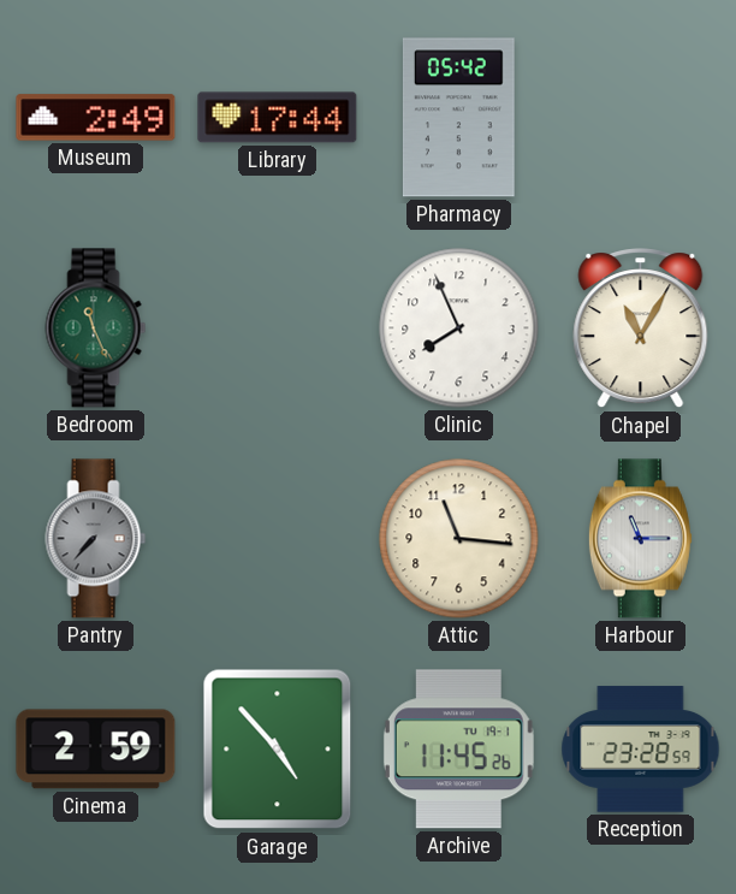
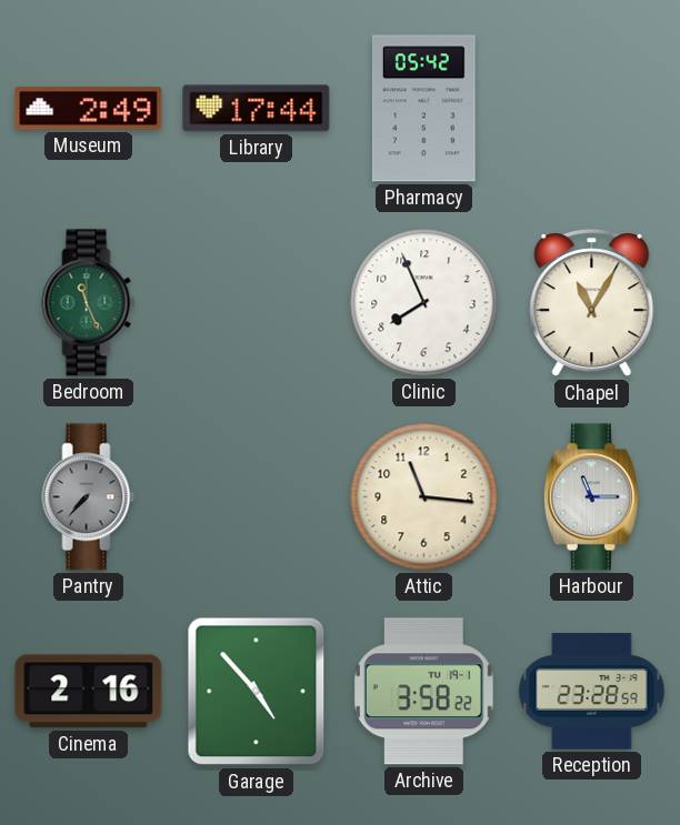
Cinema: 2:59 -> 2:16
Archive: 11:45 -> 3:58
